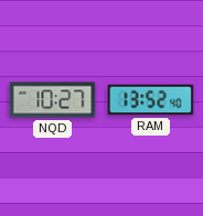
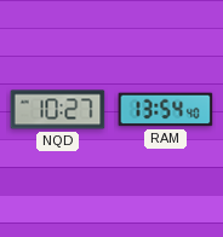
RAM: 13:52 -> 13:54
